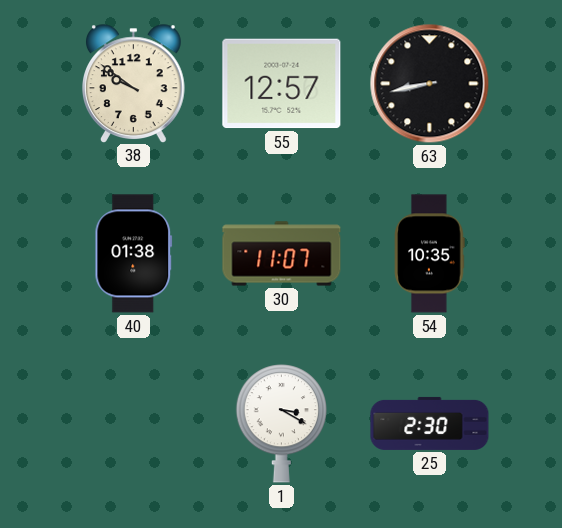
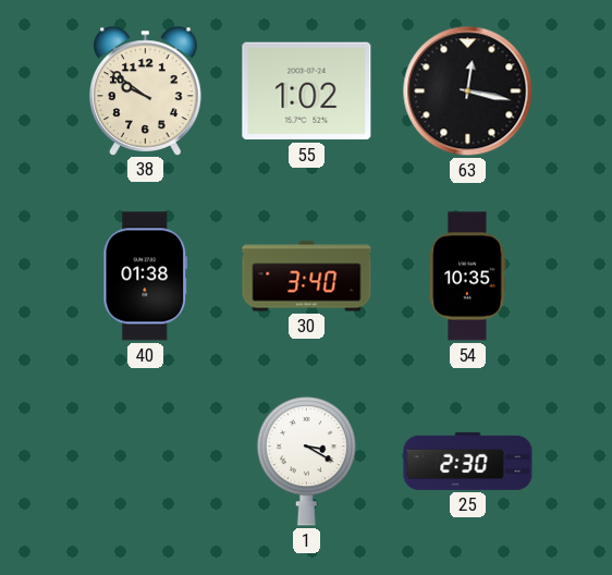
55: 12:57 -> 1:02
63: 8:43 -> 12:17
30: 11:07 -> 3:40
